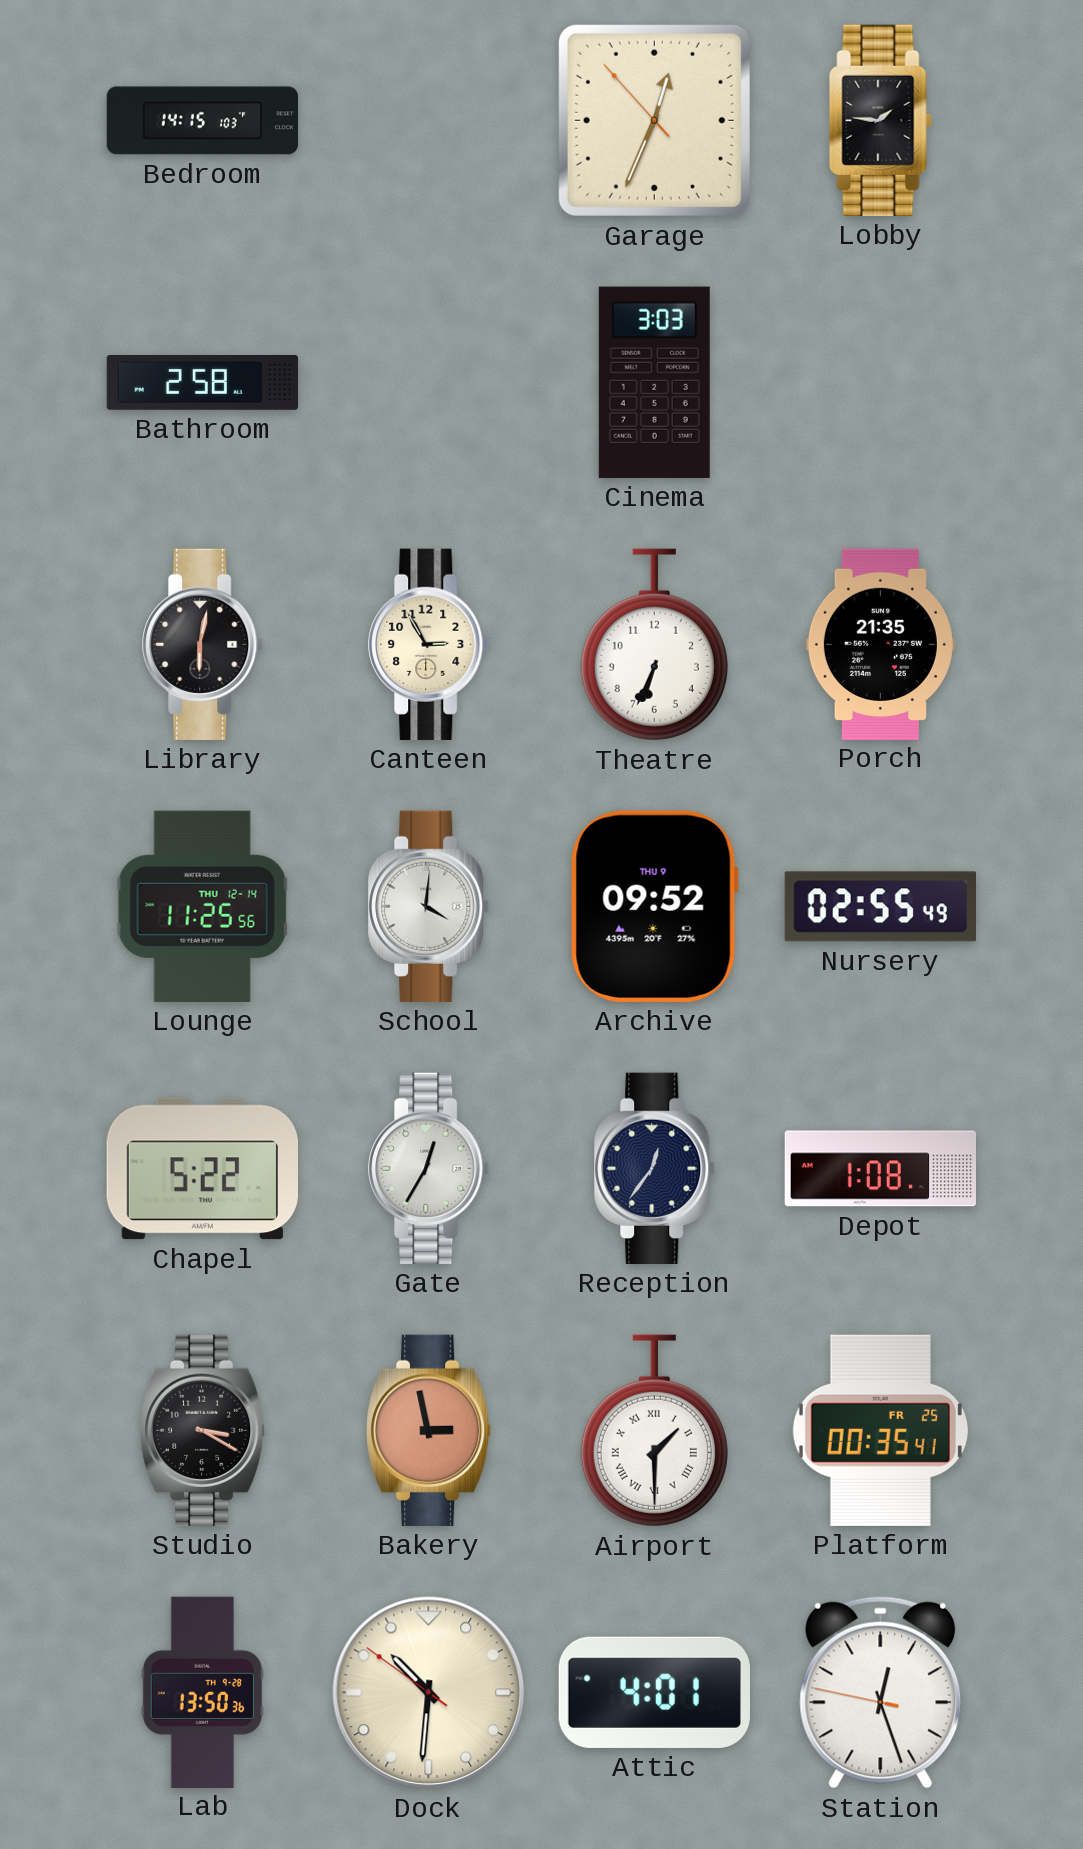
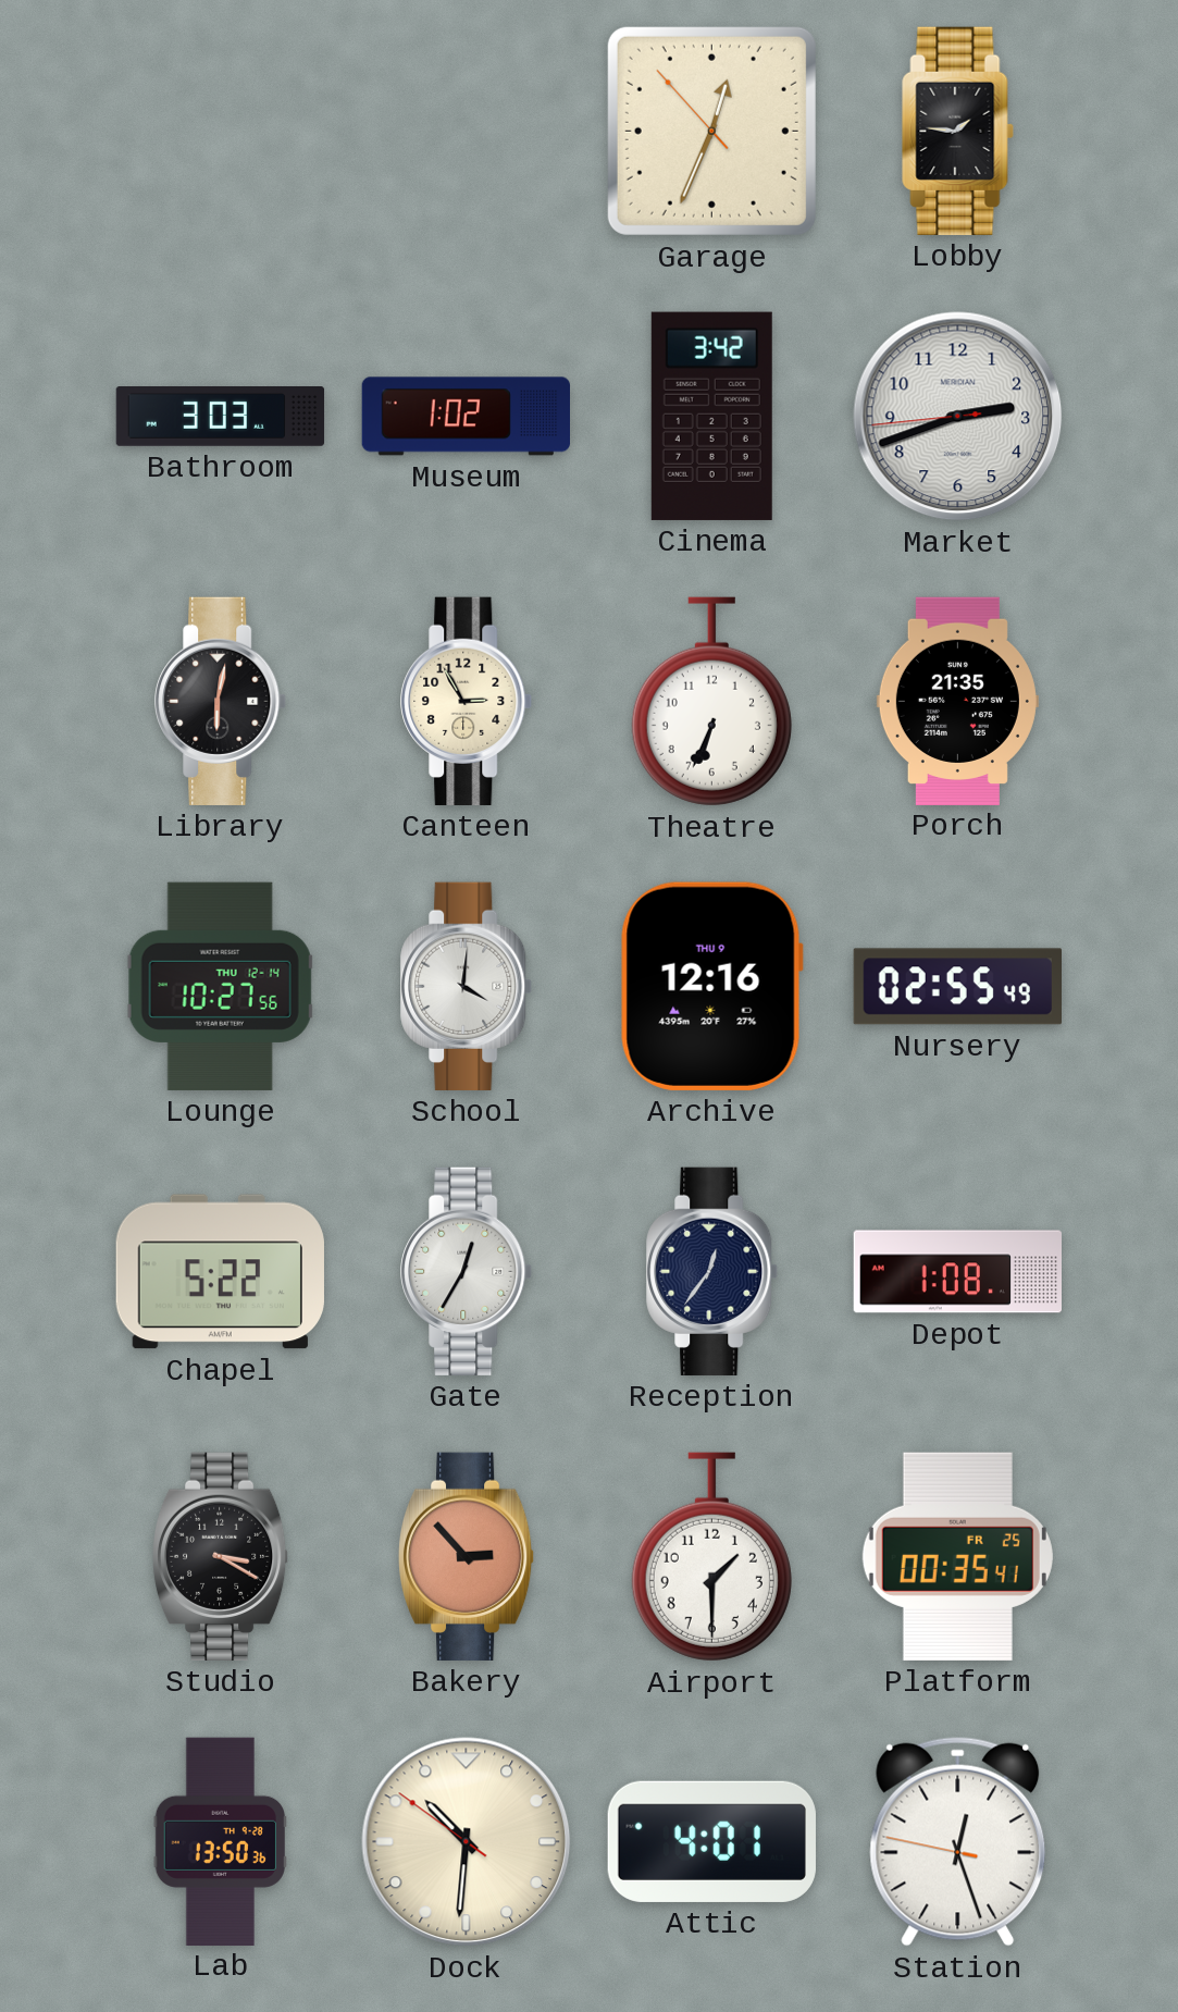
Bedroom: 14:15 -> none
Bathroom: 2:58 -> 3:03
Museum: none -> 1:02
Cinema: 3:03 -> 3:42
Market: none -> 2:41
Lounge: 11:25 -> 10:27
Archive: 09:52 -> 12:16
Bakery: 2:58 -> 2:53
Airport numerals: Roman -> Arabic
